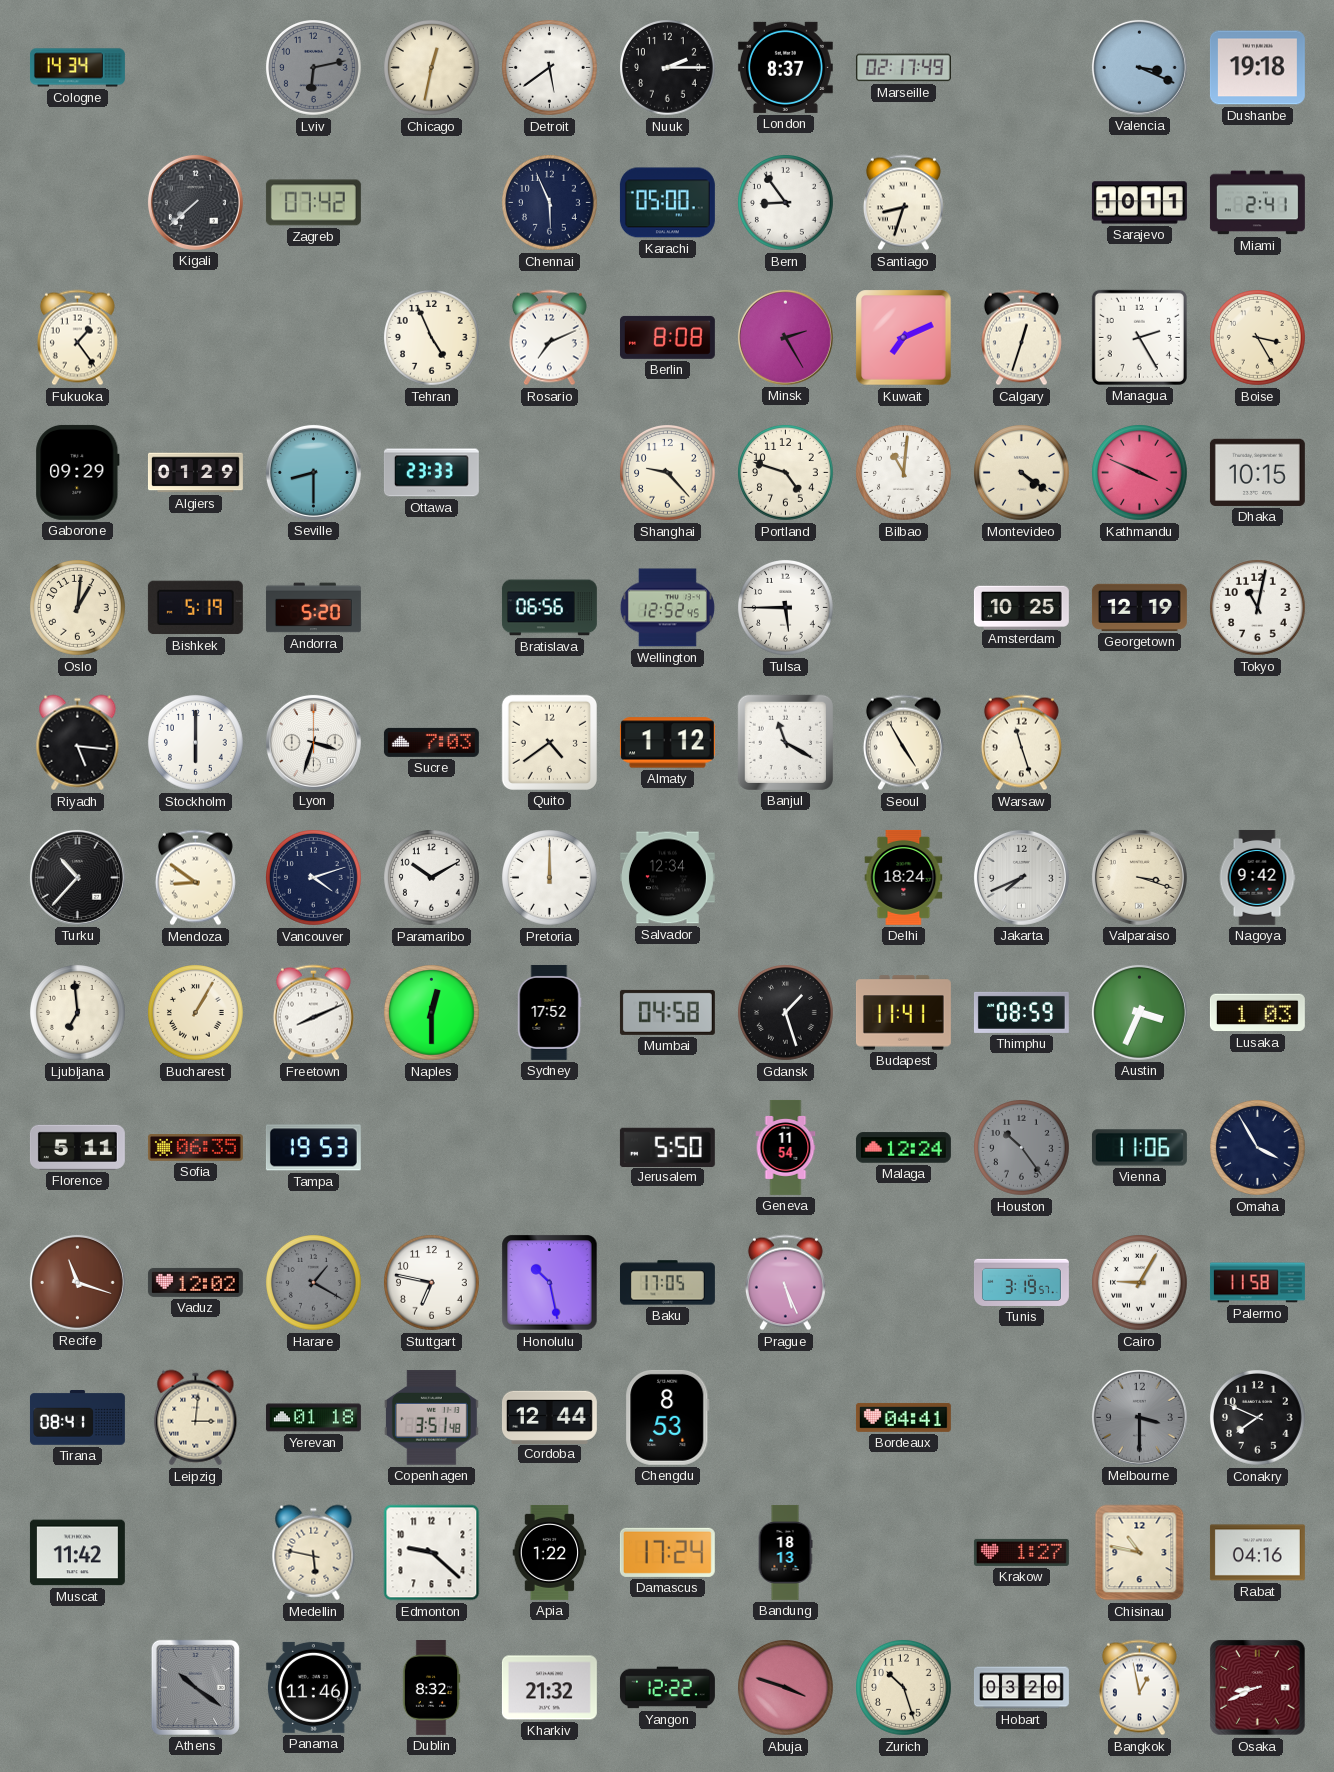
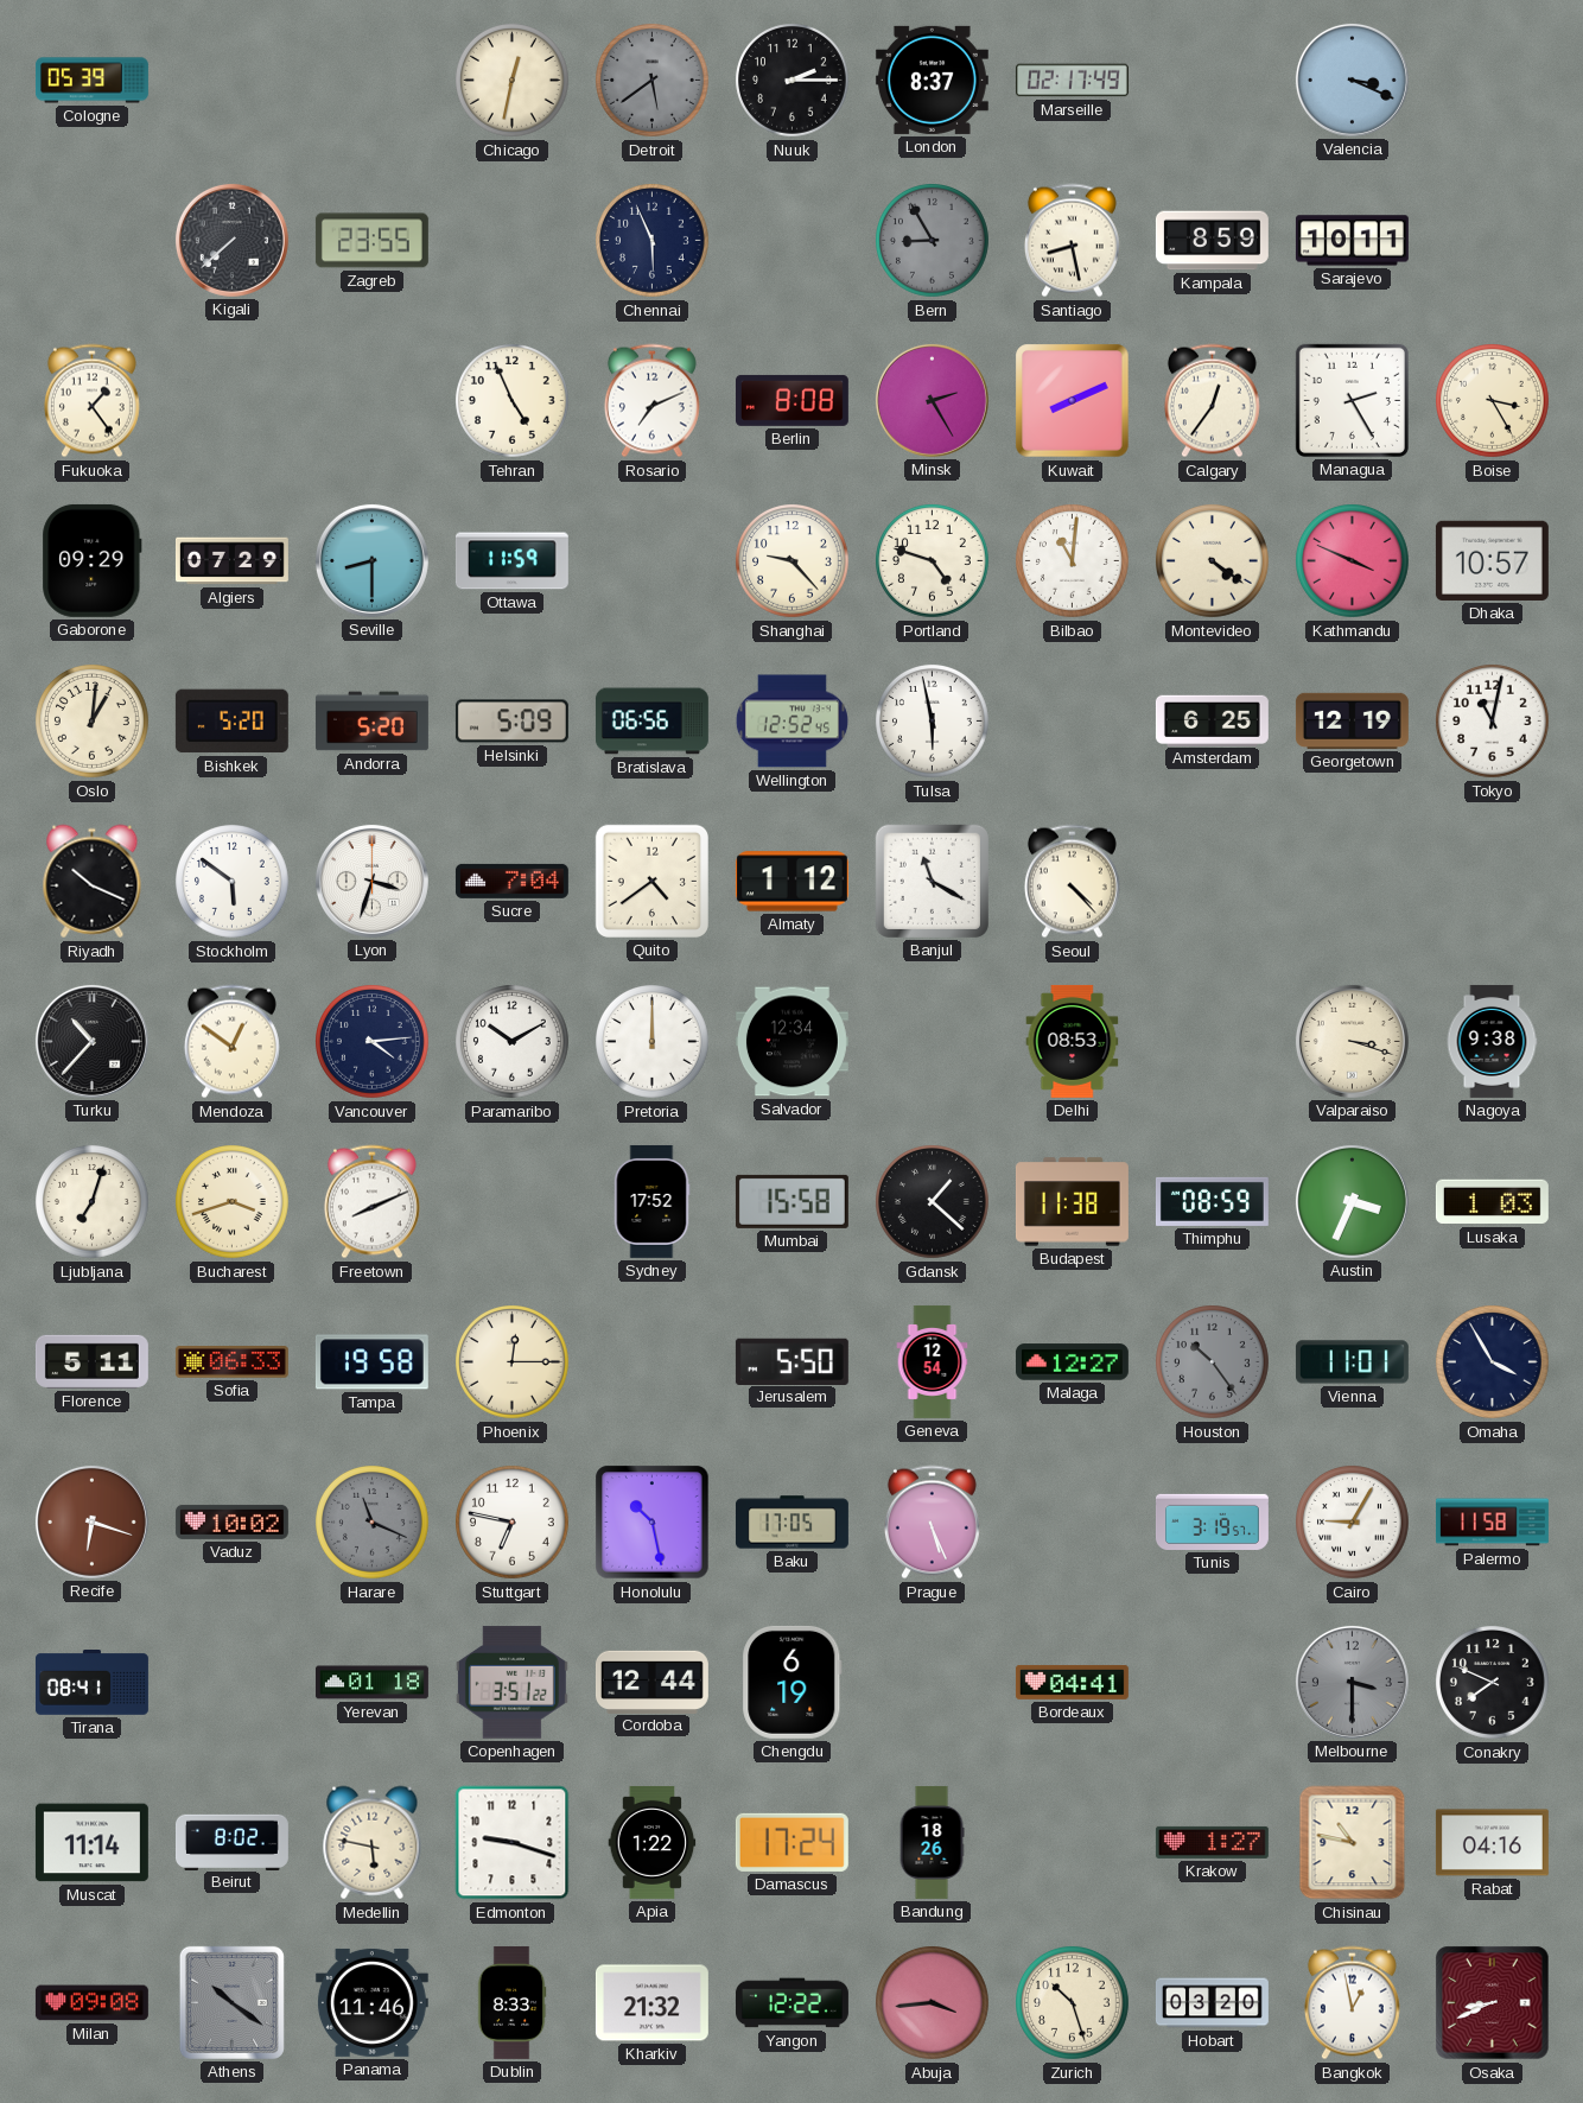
Cologne: 14:34 -> 05:39
Lviv: 6:13 -> none
Detroit dial: white -> grey
Dushanbe: 19:18 -> none
Zagreb: 07:42 -> 23:55
Karachi: 05:00 -> none
Bern: 8:54 -> 8:55
Bern dial: white -> grey
Santiago: 8:33 -> 8:28
Kampala: none -> 8:59
Miami: 2:41 -> none
Kuwait: 7:11 -> 8:11
Calgary: 12:33 -> 12:36
Algiers: 01:29 -> 07:29
Ottawa: 23:33 -> 11:59
Dhaka: 10:15 -> 10:57
Bishkek: 5:19 -> 5:20
Helsinki: none -> 5:09
Tulsa: 5:45 -> 5:58
Amsterdam: 10:25 -> 6:25
Riyadh: 5:16 -> 10:19
Stockholm: 6:00 -> 5:51
Sucre: 7:03 -> 7:04
Seoul: 4:55 -> 4:23
Warsaw: 11:27 -> none
Mendoza: 8:51 -> 12:51
Vancouver: 4:12 -> 4:14
Delhi: 18:24 -> 08:53
Jakarta: 7:41 -> none
Nagoya: 9:42 -> 9:38
Ljubljana: 6:59 -> 7:03
Bucharest: 1:05 -> 3:42
Naples: 12:30 -> none
Mumbai: 04:58 -> 15:58
Gdansk: 1:27 -> 1:22
Budapest: 11:41 -> 11:38
Sofia: 06:35 -> 06:33
Tampa: 19:53 -> 19:58
Phoenix: none -> 12:15
Geneva: 11:54 -> 12:54
Malaga: 12:24 -> 12:27
Vienna: 11:06 -> 11:01
Recife: 11:18 -> 6:18
Vaduz: 12:02 -> 10:02
Harare: 1:20 -> 11:19
Leipzig: 3:01 -> none
Copenhagen: 3:51:48 -> 3:51:22
Chengdu: 8:53 -> 6:19
Muscat: 11:42 -> 11:14
Beirut: none -> 8:02
Edmonton: 9:22 -> 9:18
Bandung: 18:13 -> 18:26
Milan: none -> 09:08
Dublin: 8:32 -> 8:33
Abuja: 3:48 -> 3:44
